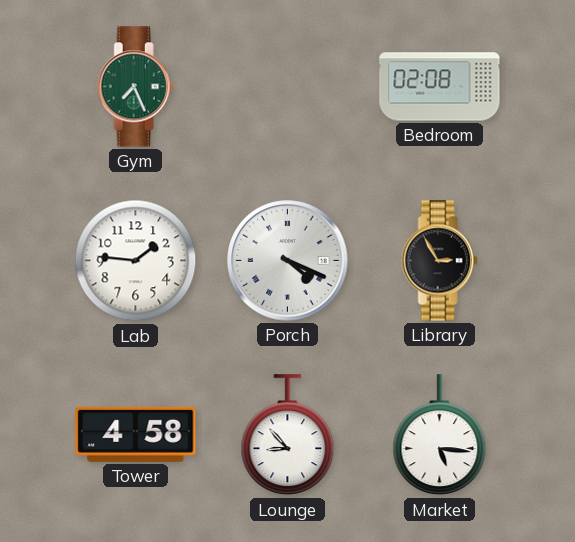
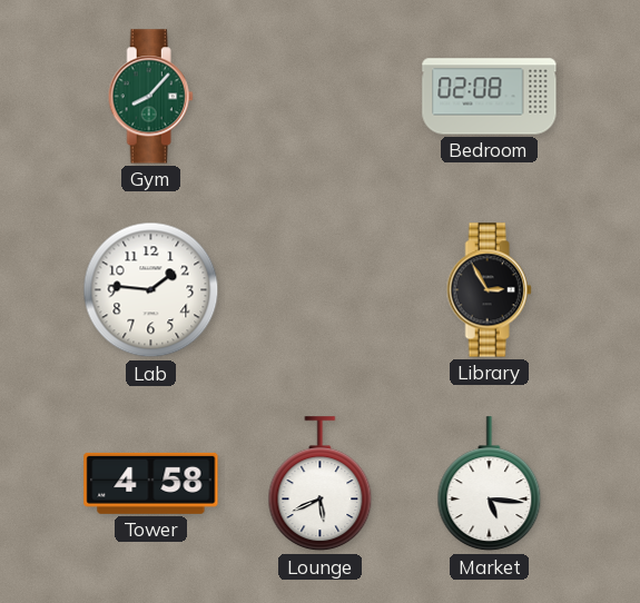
Gym: 7:26 -> 8:07
Porch: 4:19 -> none
Lounge: 8:53 -> 5:41
